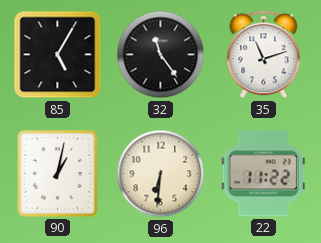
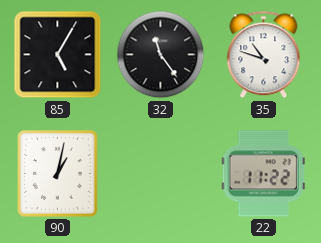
35: 11:12 -> 10:48
96: 6:31 -> none
